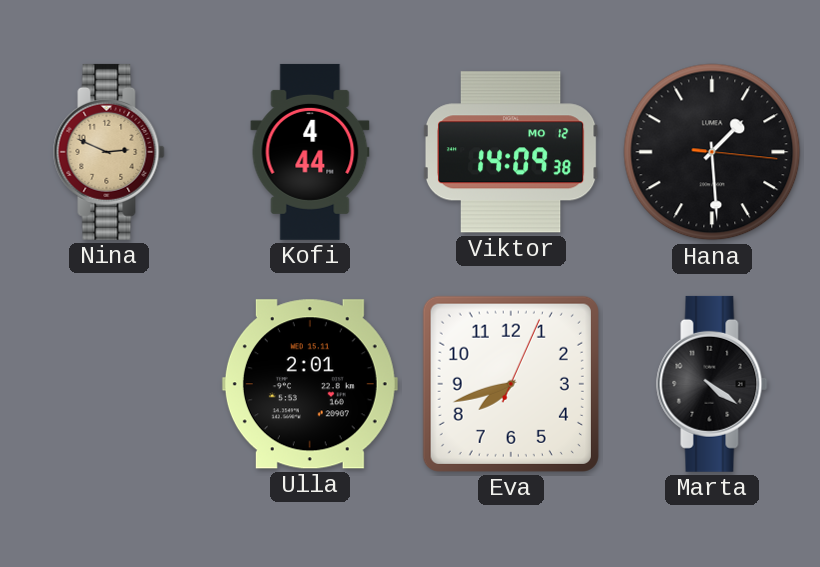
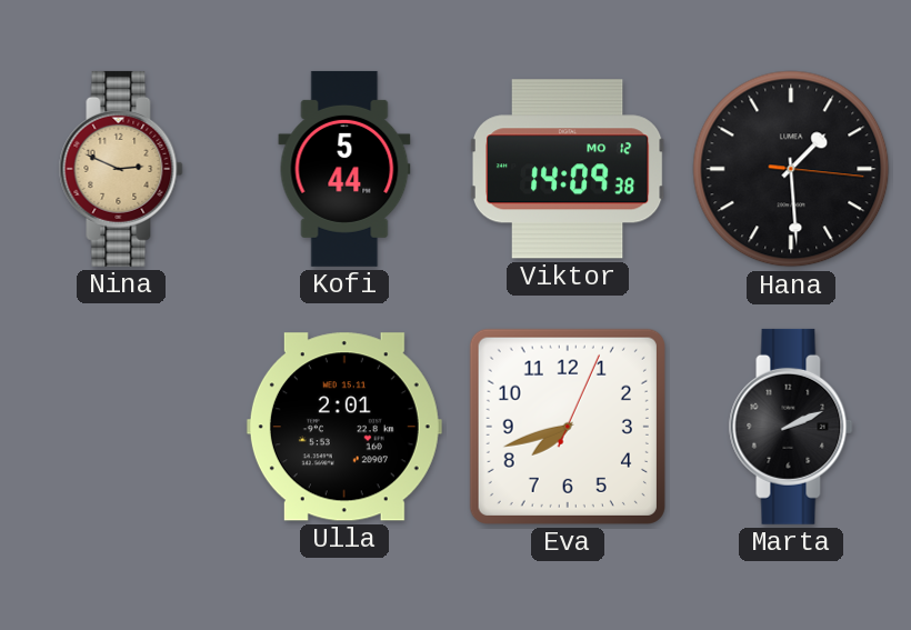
Kofi: 4:44 -> 5:44
Marta: 4:21 -> 2:11
